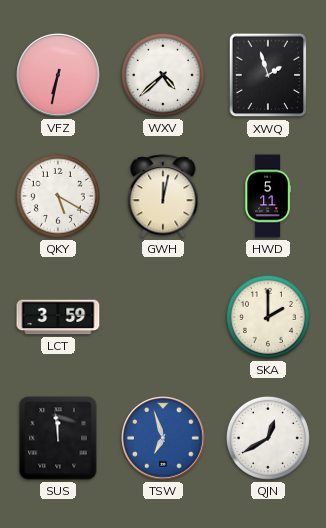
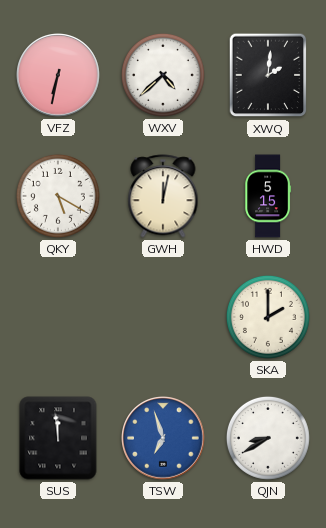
XWQ: 1:57 -> 2:01
HWD: 5:11 -> 5:15
LCT: 3:59 -> none
QJN: 12:40 -> 8:40
